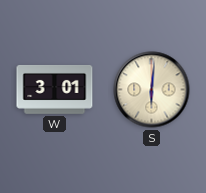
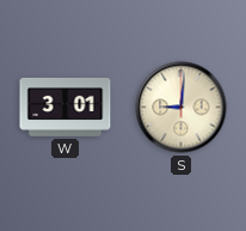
S: 6:01 -> 9:01
